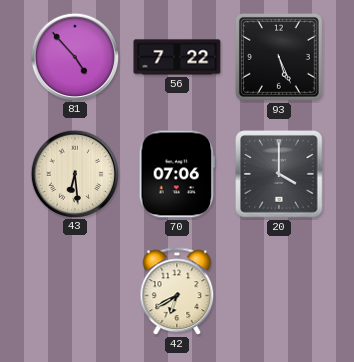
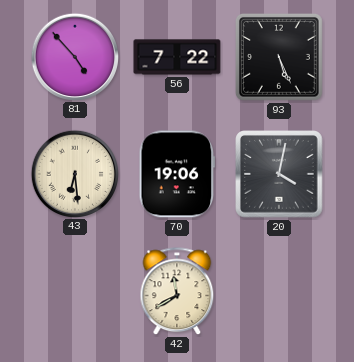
70: 07:06 -> 19:06
20: 4:00 -> 4:02
42: 6:40 -> 11:40
